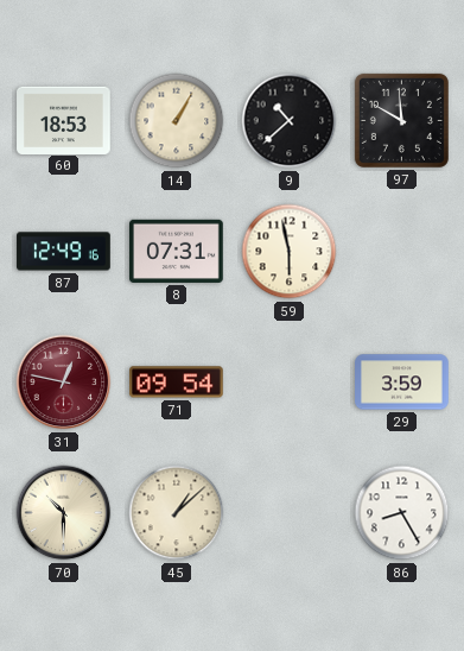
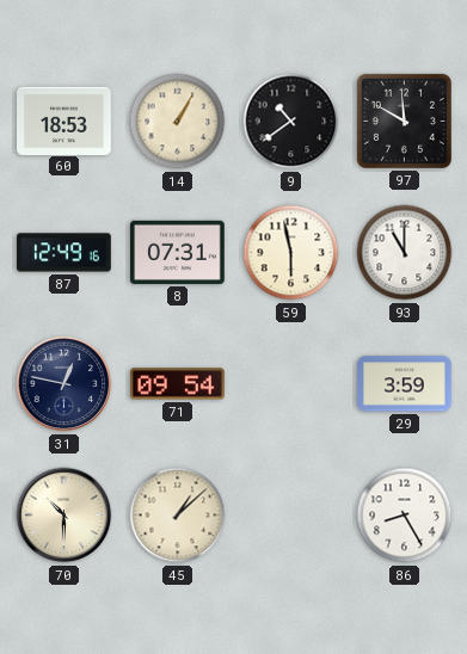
9: 10:38 -> 10:39
93: none -> 11:00
31 dial: burgundy -> navy
